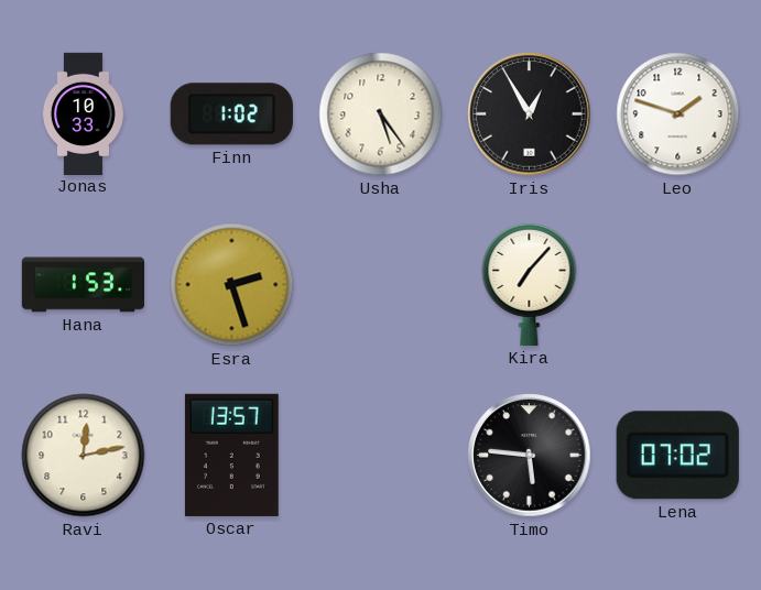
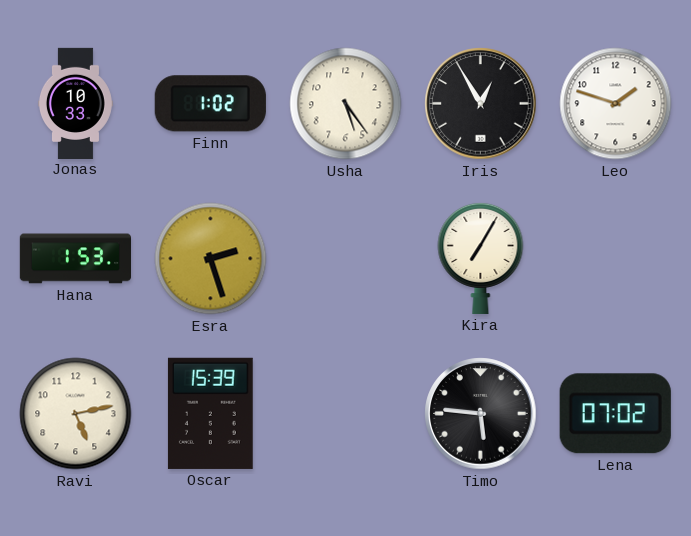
Kira: 7:07 -> 7:05
Ravi: 12:13 -> 5:13
Oscar: 13:57 -> 15:39
